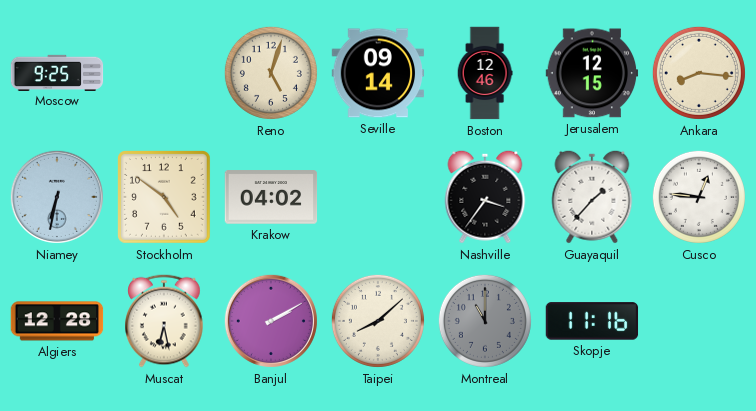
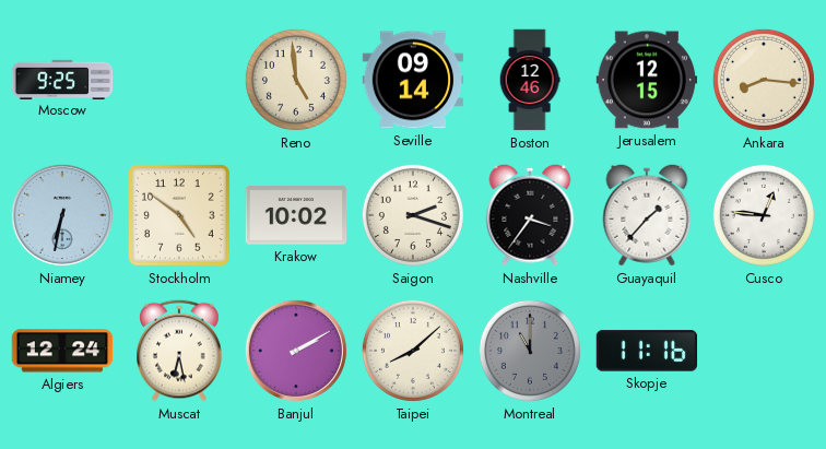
Reno: 5:03 -> 4:59
Krakow: 04:02 -> 10:02
Saigon: none -> 2:18
Algiers: 12:28 -> 12:24
